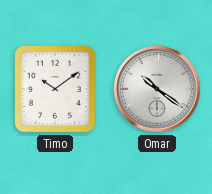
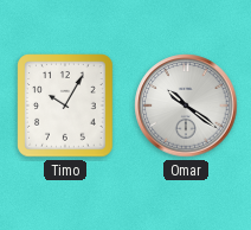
Timo: 10:09 -> 10:05
